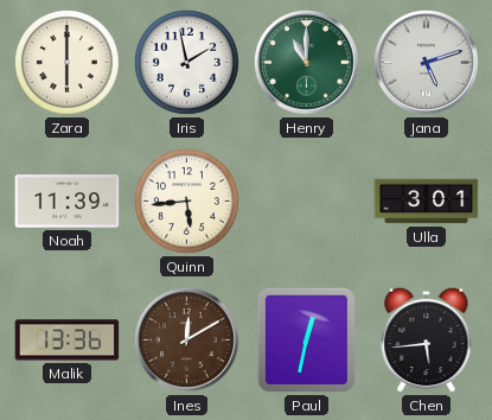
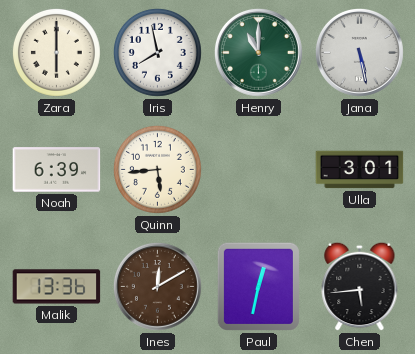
Iris: 1:58 -> 7:58
Jana: 5:12 -> 5:28
Noah: 11:39 -> 6:39
